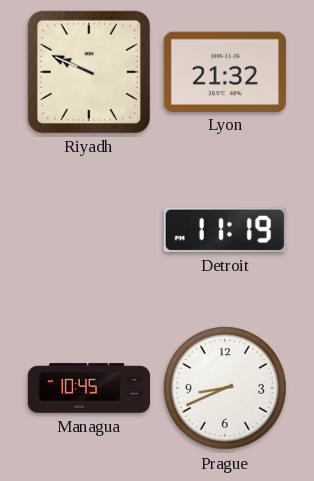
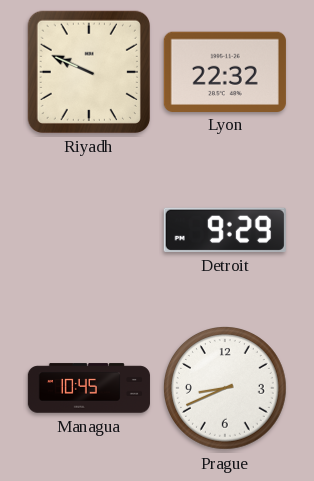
Lyon: 21:32 -> 22:32
Detroit: 11:19 -> 9:29
